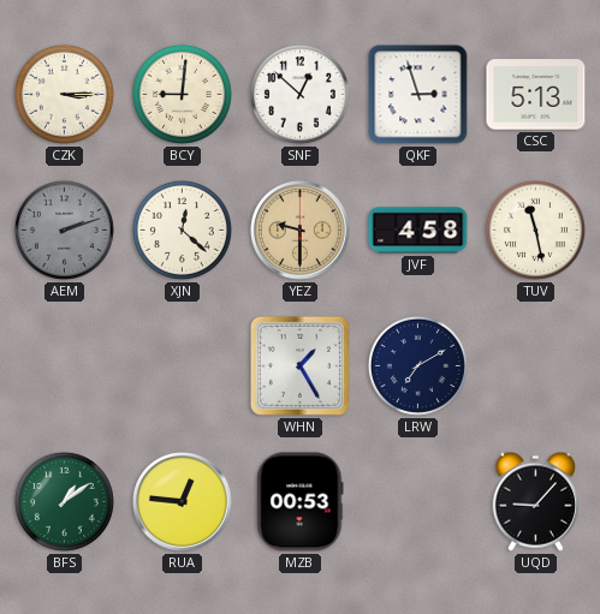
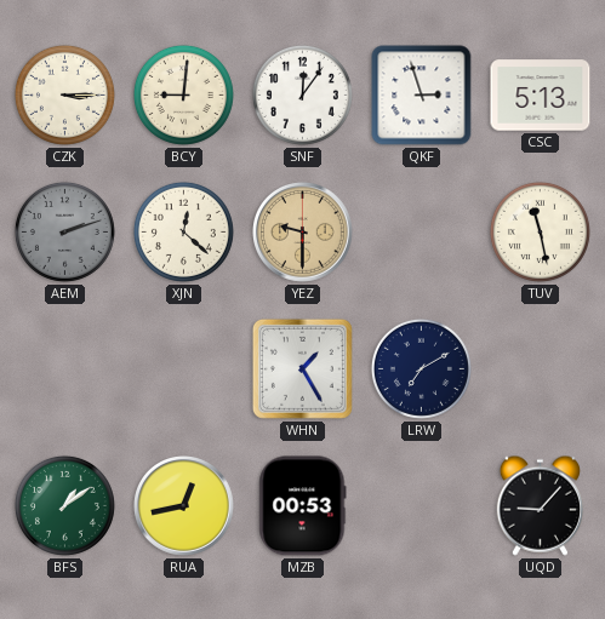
SNF: 12:52 -> 12:06
JVF: 4:58 -> none
RUA: 12:46 -> 12:43
